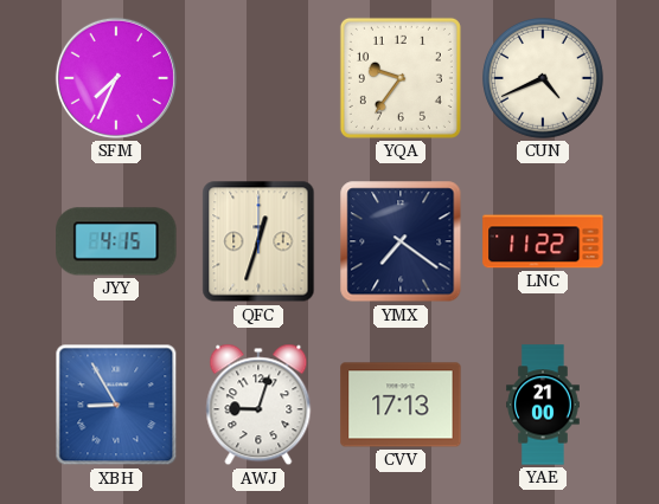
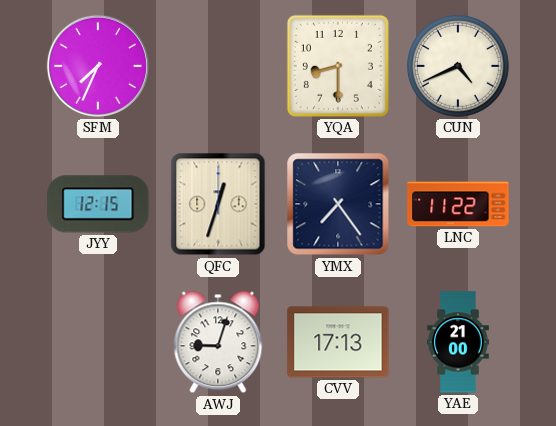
YQA: 9:36 -> 8:30
JYY: 4:15 -> 12:15
YMX: 7:21 -> 7:24
XBH: 8:55 -> none
